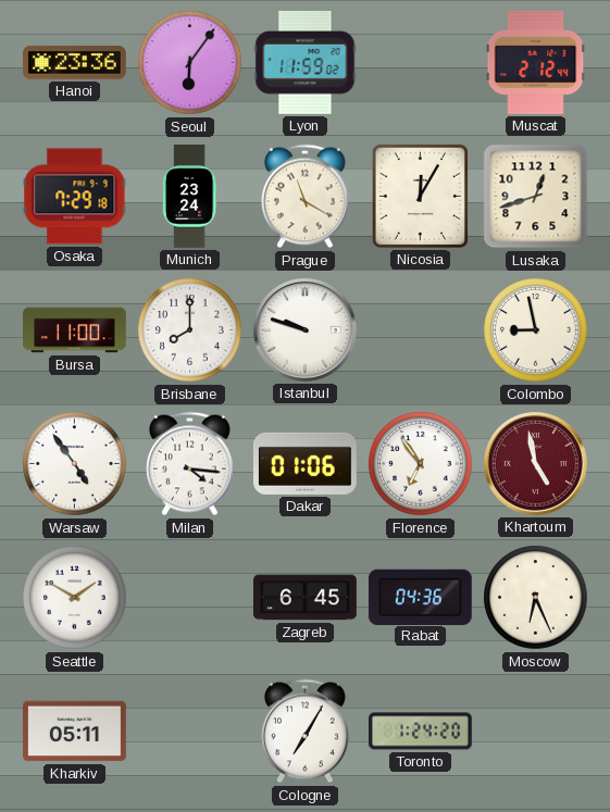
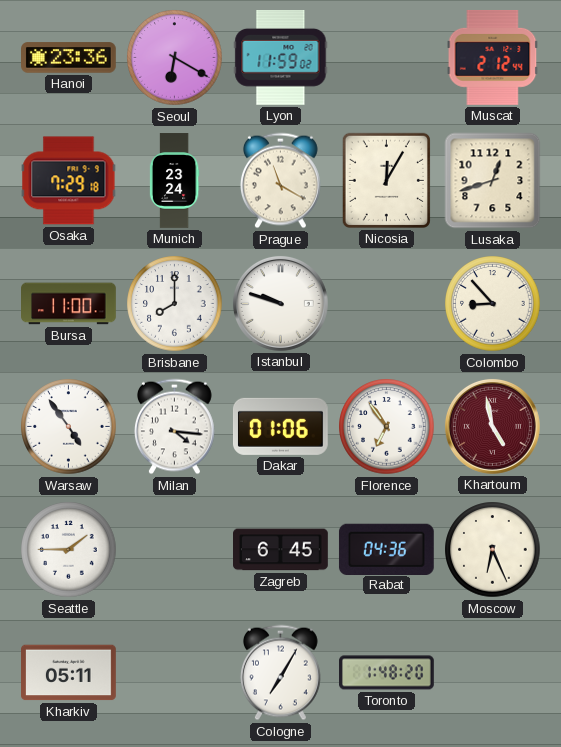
Seoul: 6:06 -> 6:20
Colombo: 8:58 -> 8:53
Seattle: 1:50 -> 1:45
Toronto: 1:24 -> 1:48
